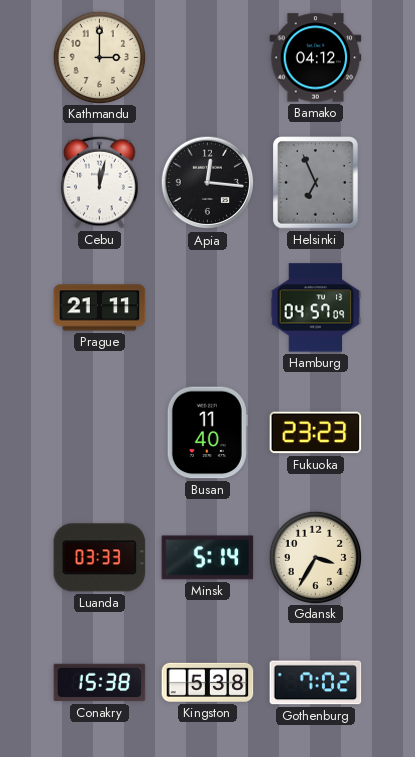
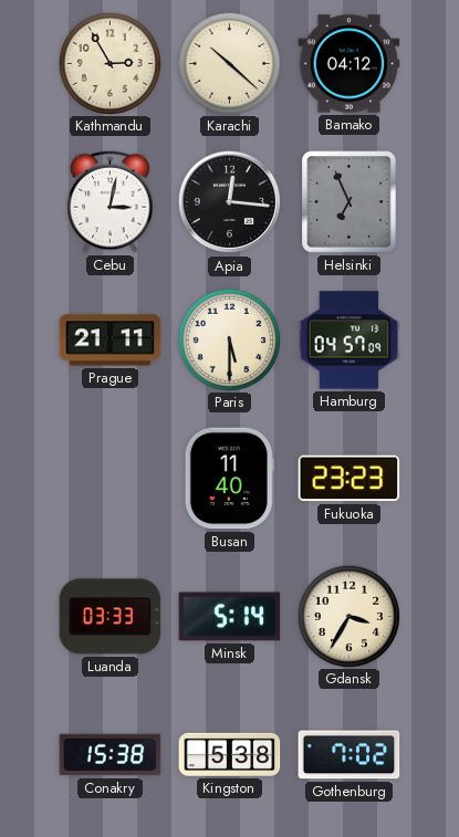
Kathmandu: 3:00 -> 2:55
Karachi: none -> 10:22
Cebu: 12:02 -> 3:02
Paris: none -> 5:30
